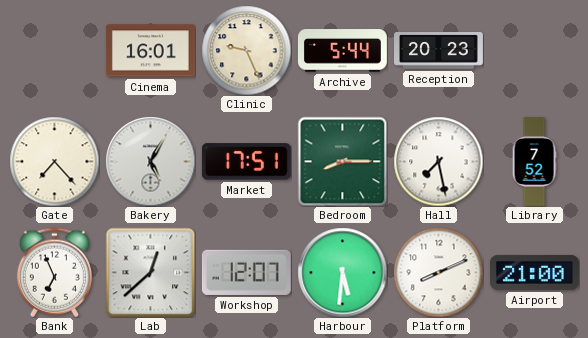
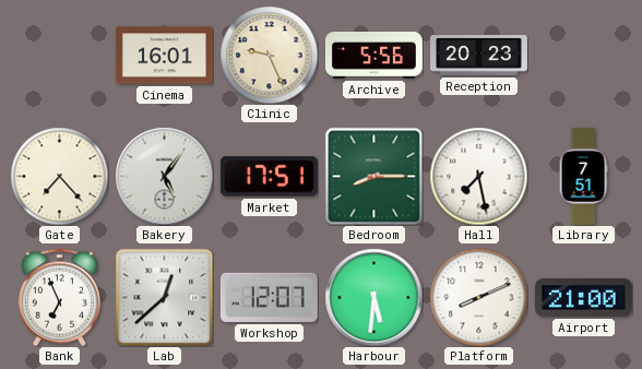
Archive: 5:44 -> 5:56
Bakery: 5:05 -> 5:06
Library: 7:52 -> 7:51
